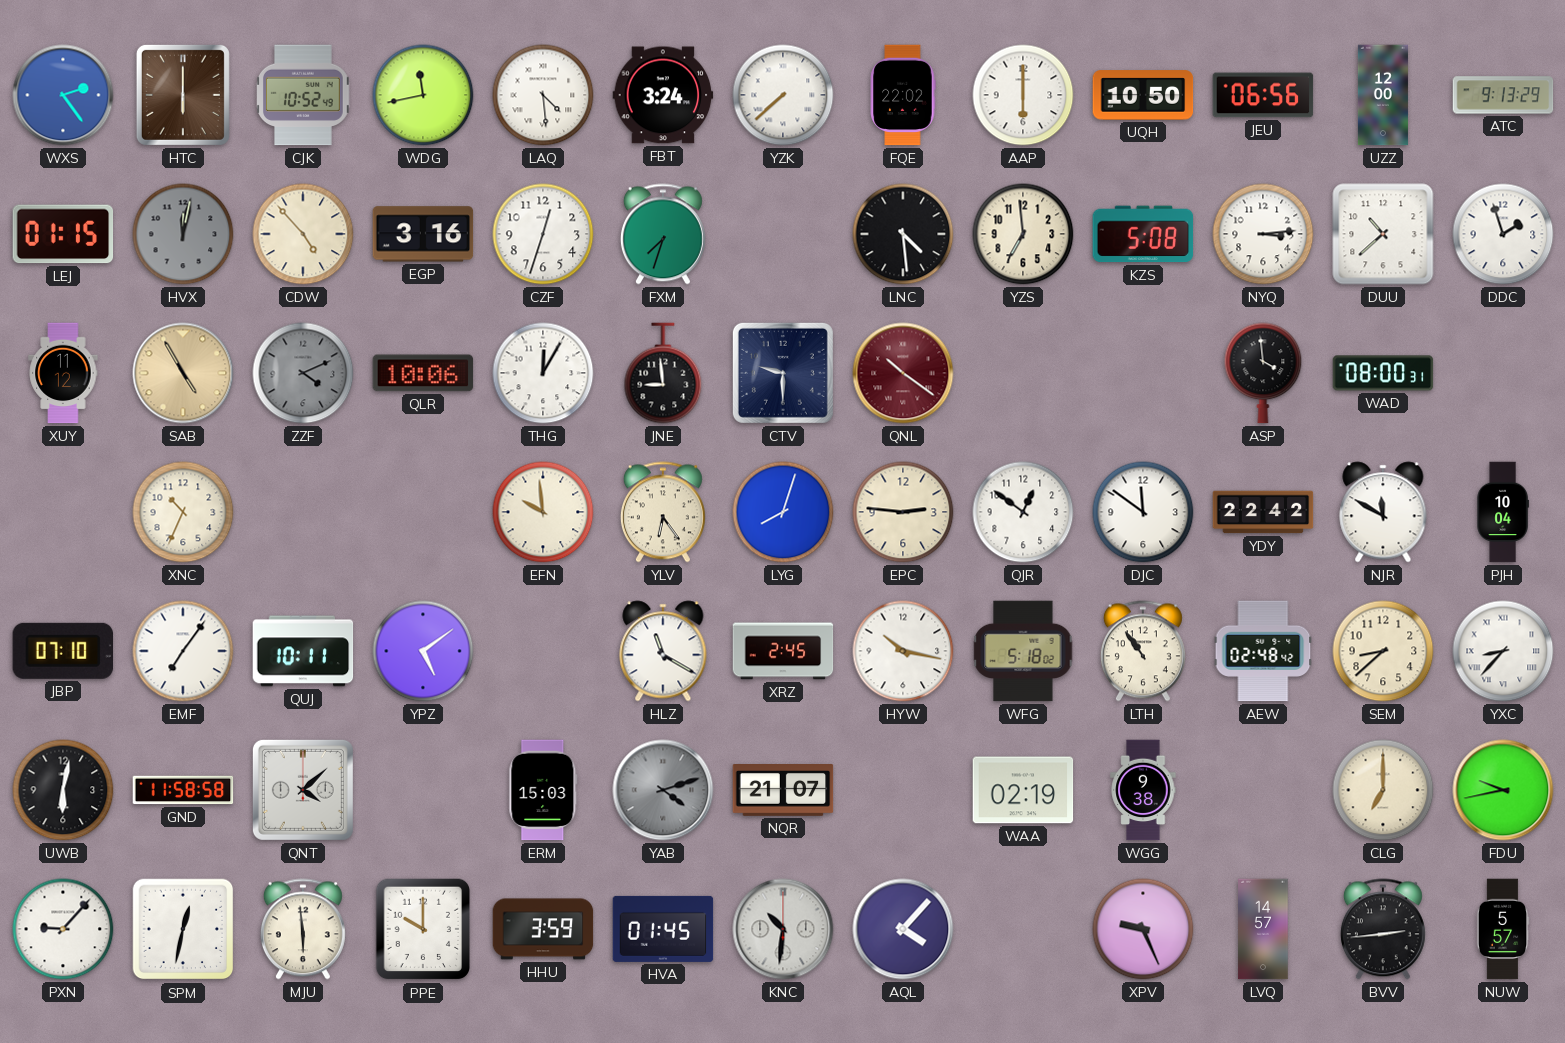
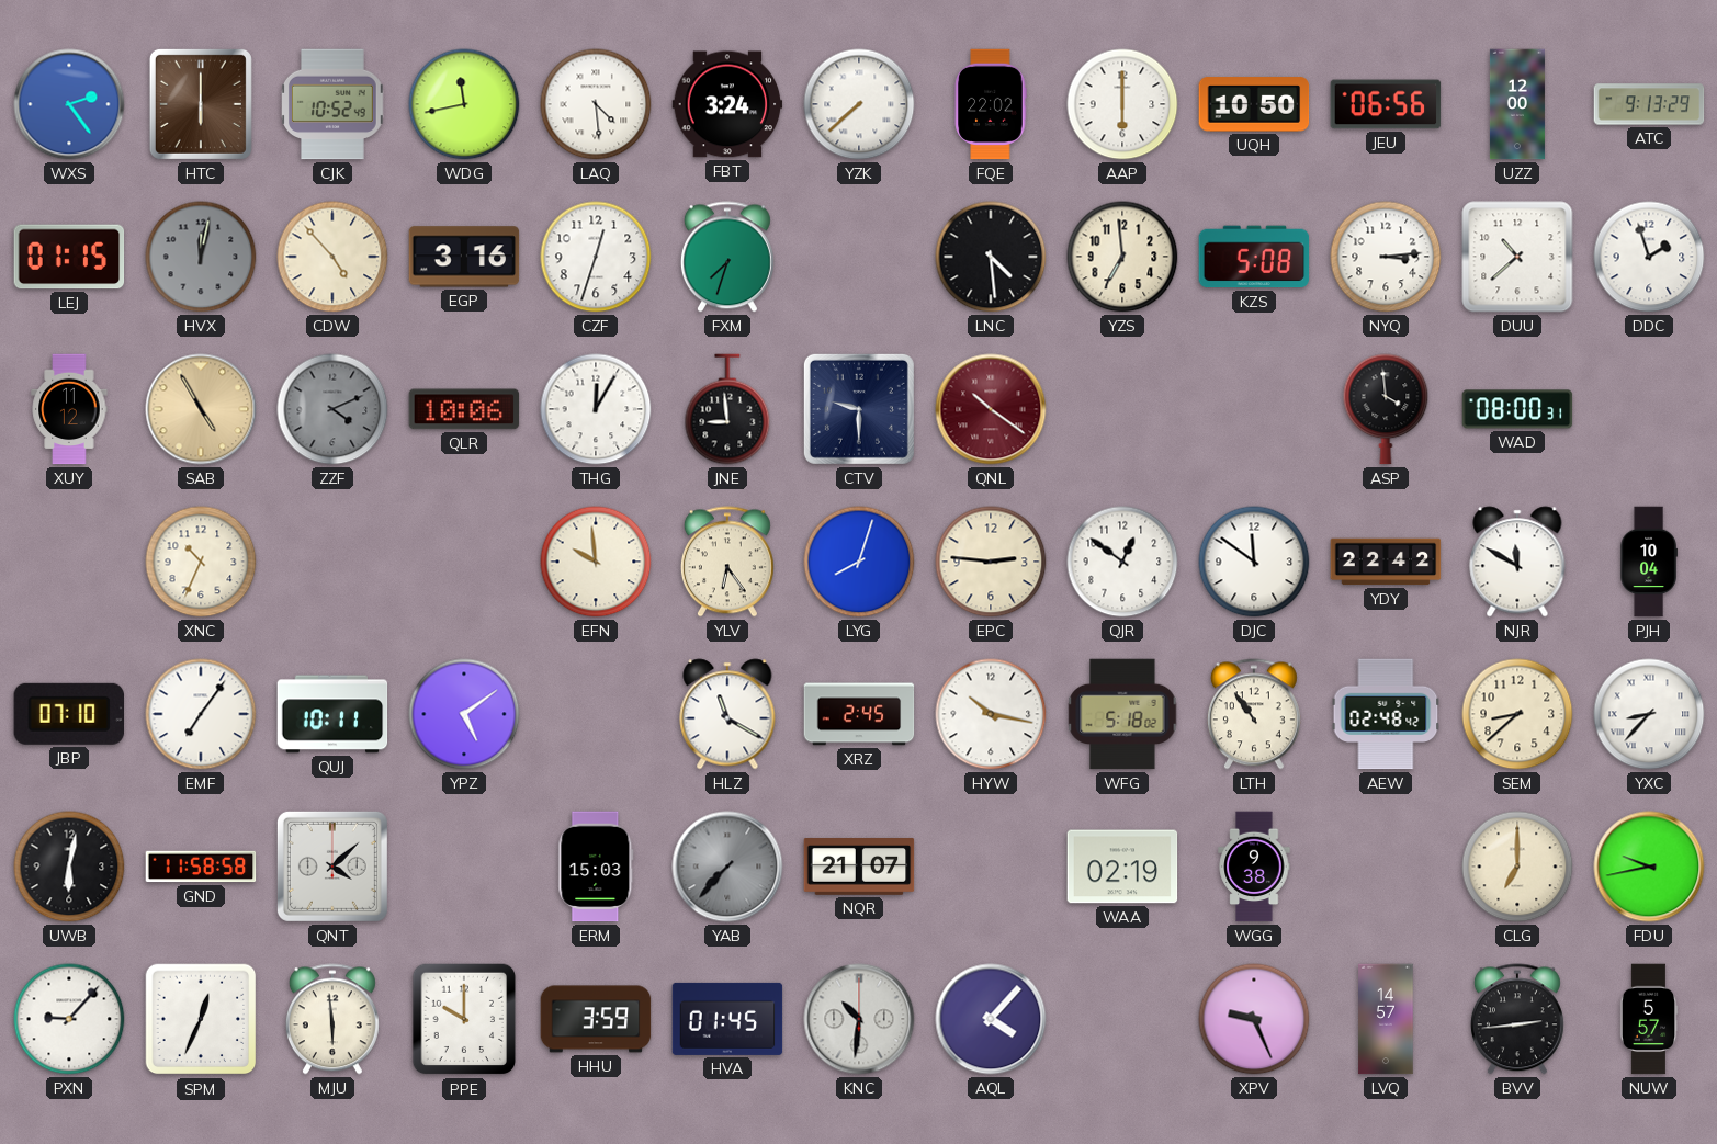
YAB: 4:12 -> 7:37
SPM: 12:32 -> 12:34
